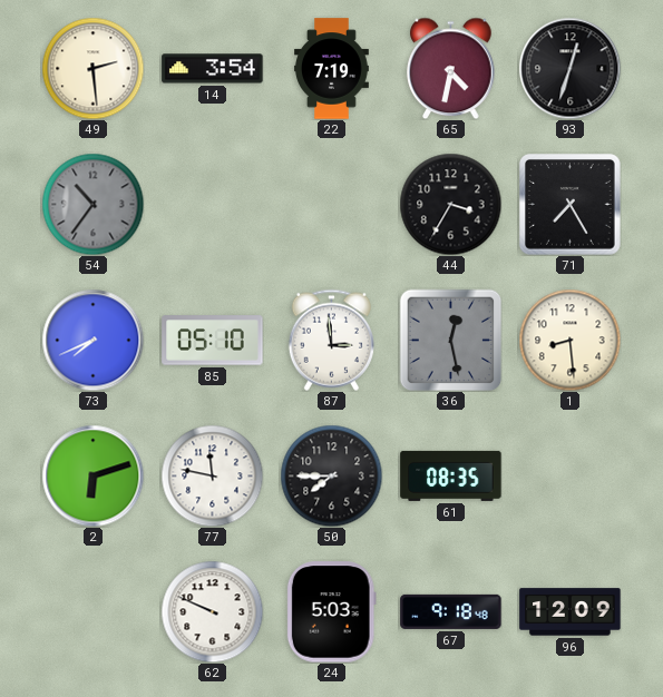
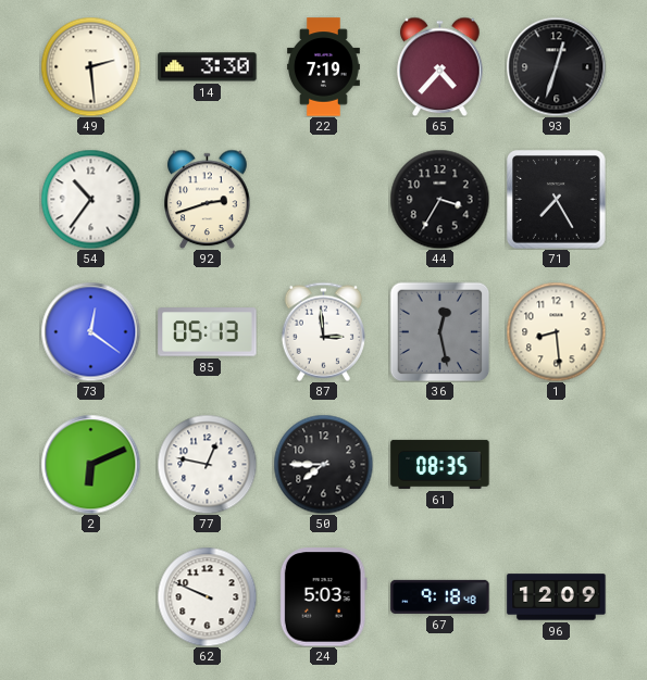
14: 3:54 -> 3:30
65: 4:32 -> 4:37
54 dial: grey -> white
92: none -> 2:42
73: 7:41 -> 12:21
85: 05:10 -> 05:13
2: 6:12 -> 6:11
77: 11:47 -> 12:47
